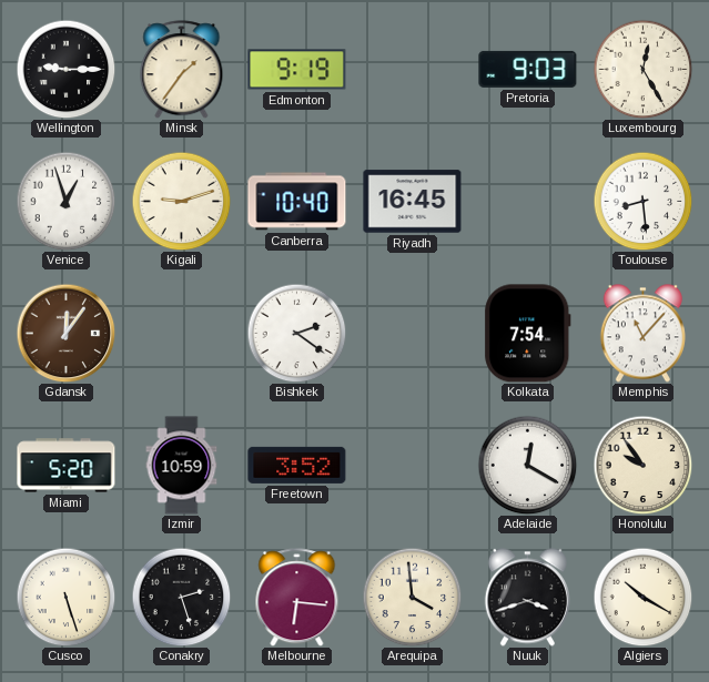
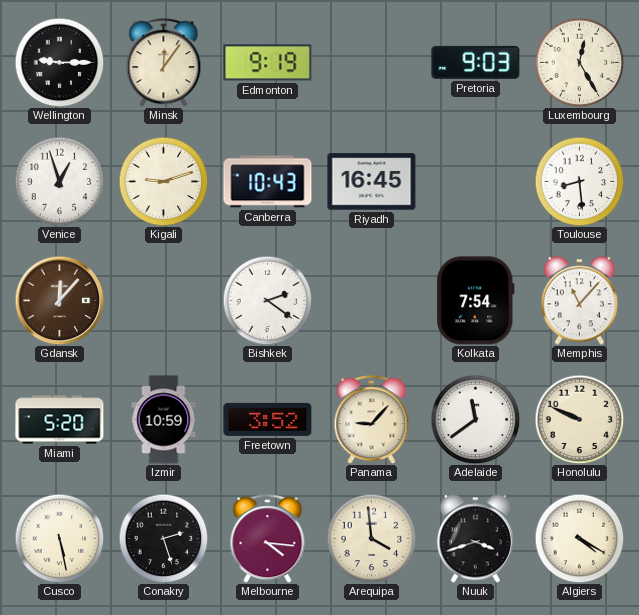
Minsk: 1:36 -> 12:06
Canberra: 10:40 -> 10:43
Gdansk: 12:06 -> 12:07
Panama: none -> 9:07
Adelaide: 12:20 -> 11:39
Honolulu: 9:54 -> 9:49
Cusco: 5:27 -> 5:28
Melbourne: 6:16 -> 4:16
Algiers: 10:20 -> 4:20
